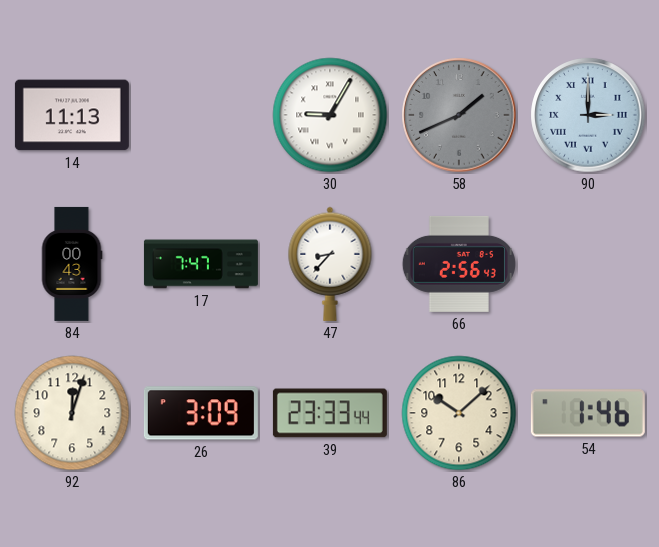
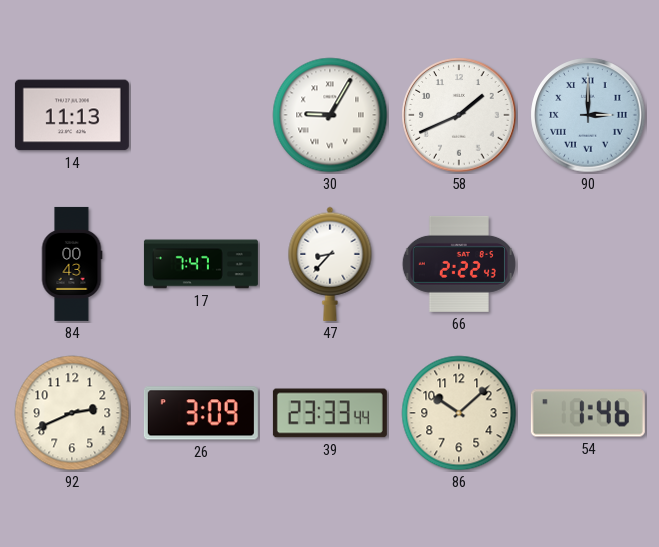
58 dial: grey -> white
66: 2:56 -> 2:22
92: 12:03 -> 2:41
